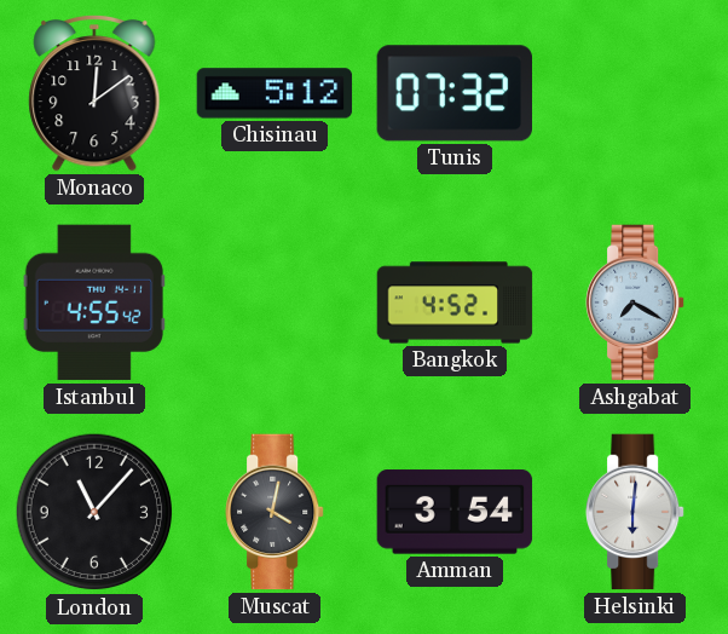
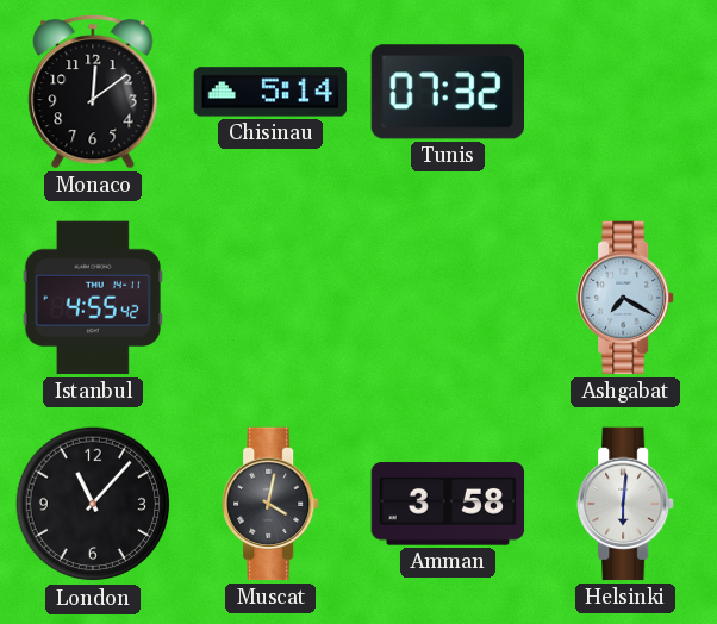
Chisinau: 5:12 -> 5:14
Bangkok: 4:52 -> none
Amman: 3:54 -> 3:58
